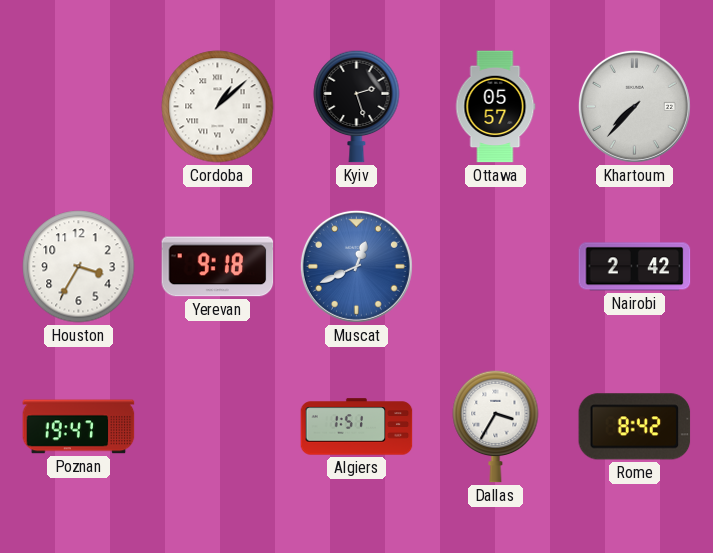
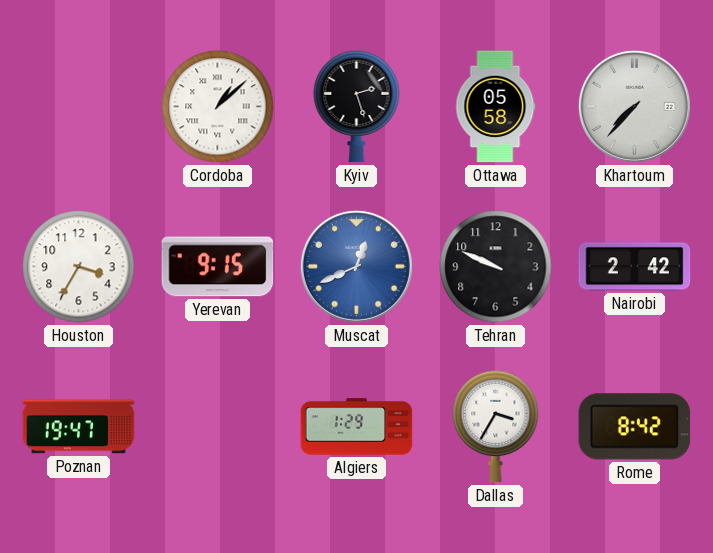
Ottawa: 05:57 -> 05:58
Yerevan: 9:18 -> 9:15
Tehran: none -> 9:49
Algiers: 1:51 -> 1:29
